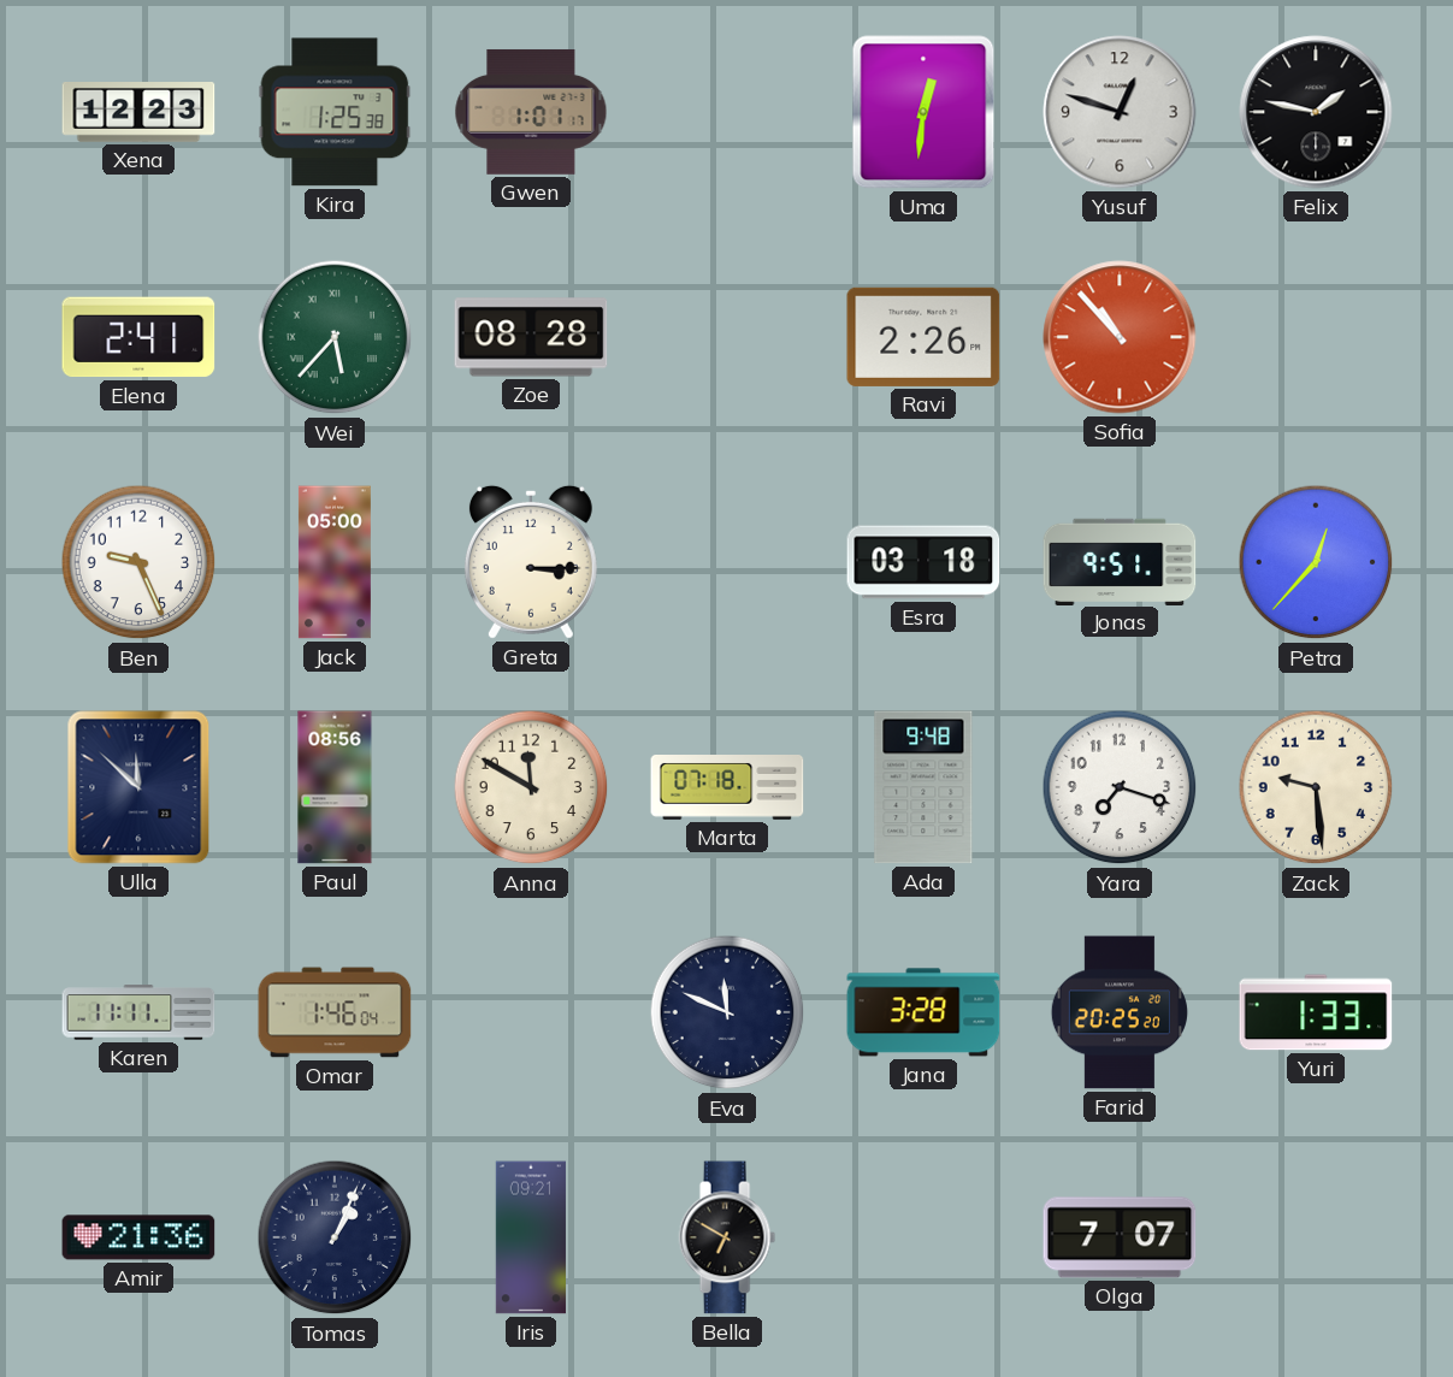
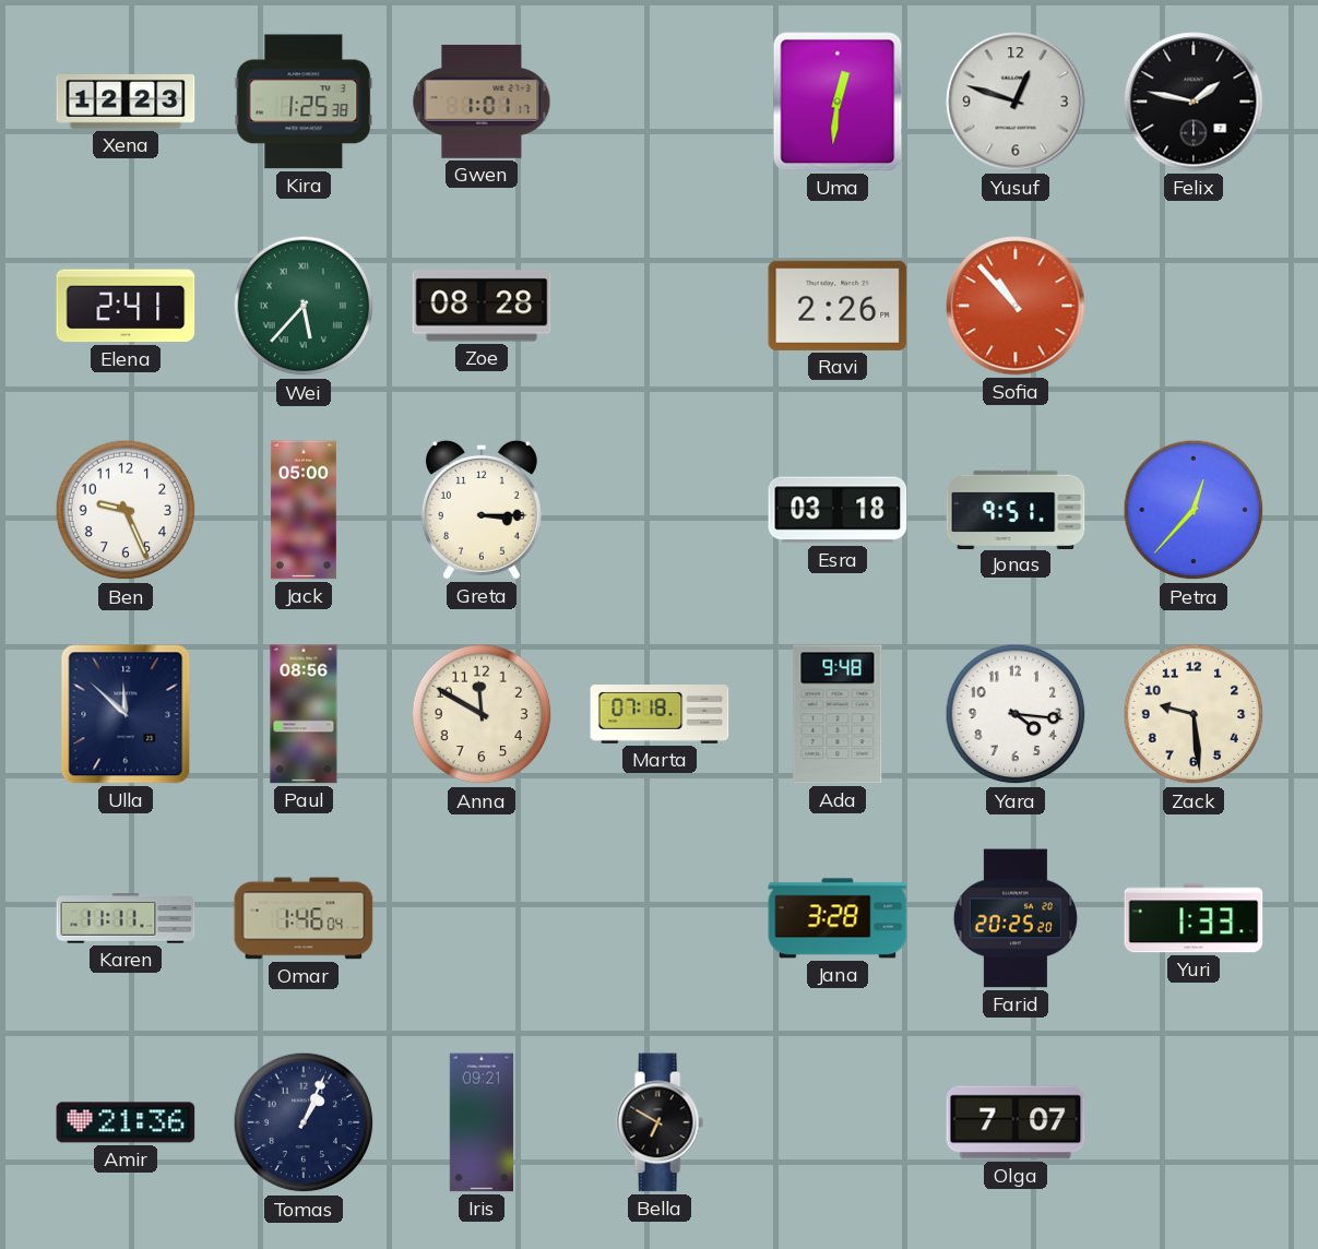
Yara: 7:18 -> 4:16
Eva: 11:49 -> none
